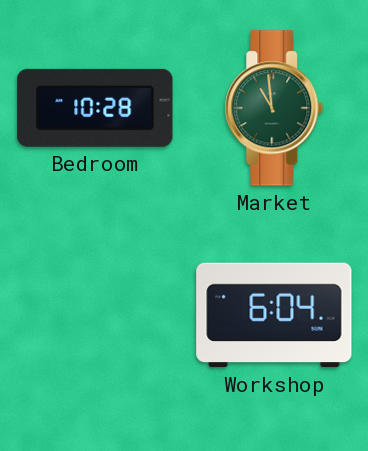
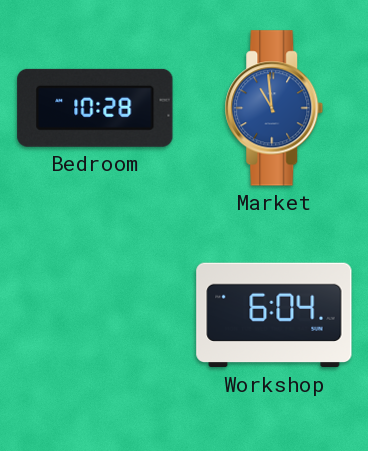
Market dial: green -> blue
